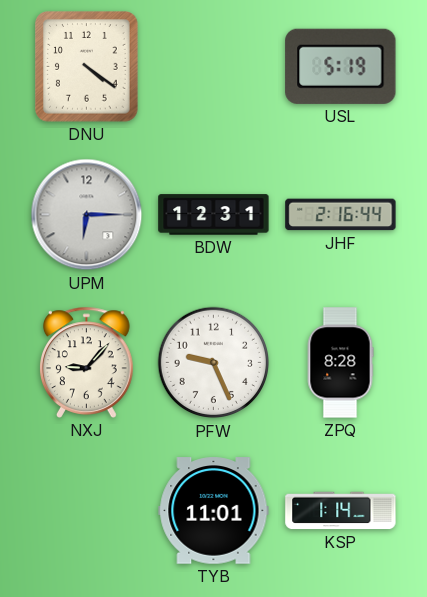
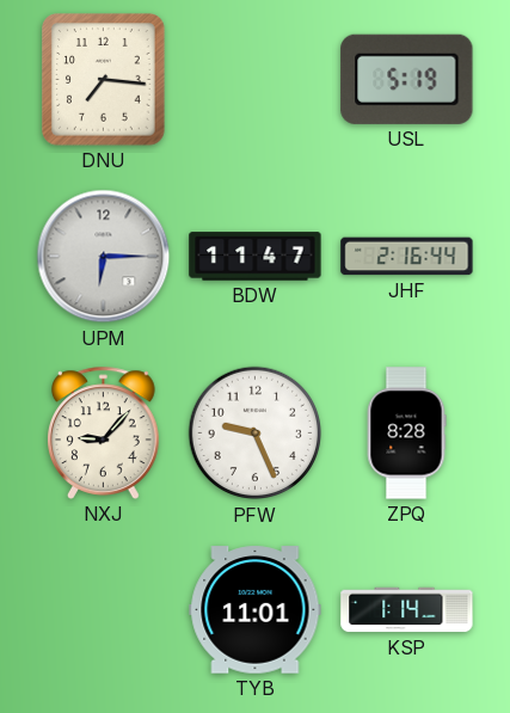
DNU: 4:21 -> 7:16
BDW: 12:31 -> 11:47
